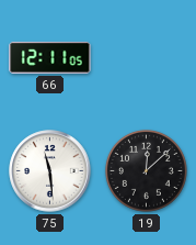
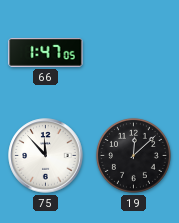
66: 12:11 -> 1:47
75: 11:29 -> 11:53
